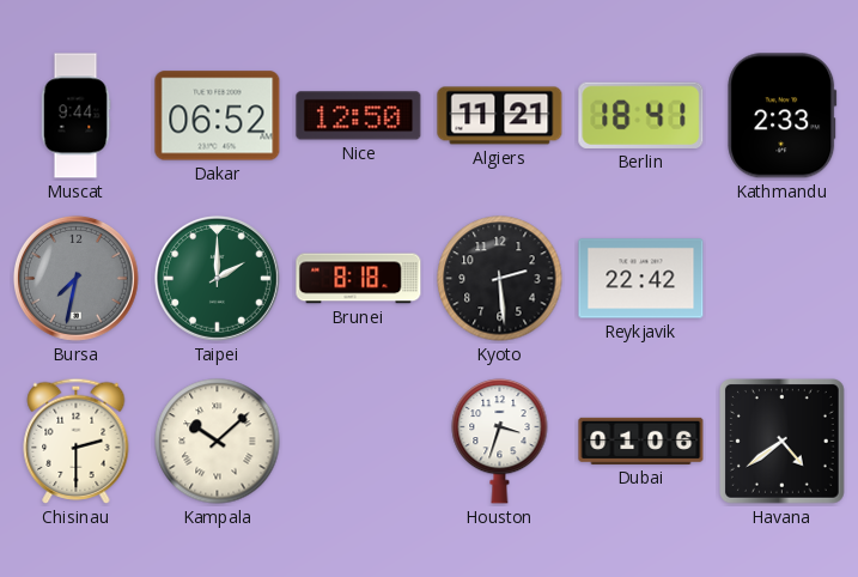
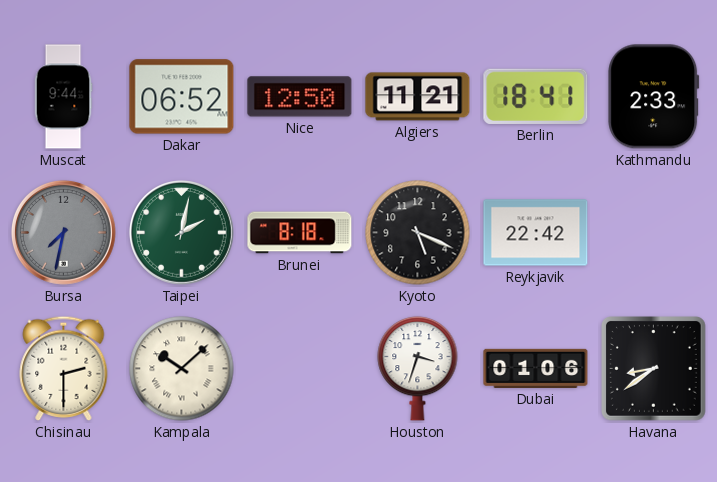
Taipei: 2:00 -> 2:02
Kyoto: 2:29 -> 5:19
Havana: 4:39 -> 8:39
